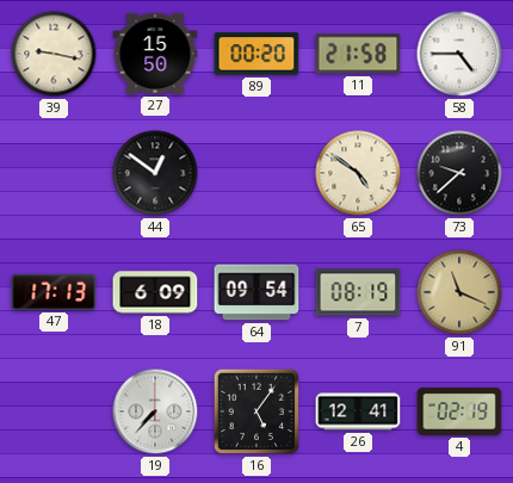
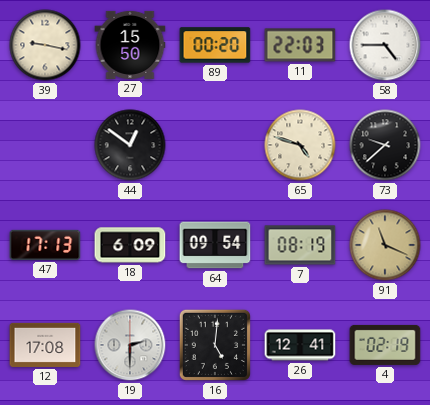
11: 21:58 -> 22:03
65: 4:51 -> 4:48
12: none -> 17:08
19: 7:37 -> 2:30
16: 5:06 -> 5:01
